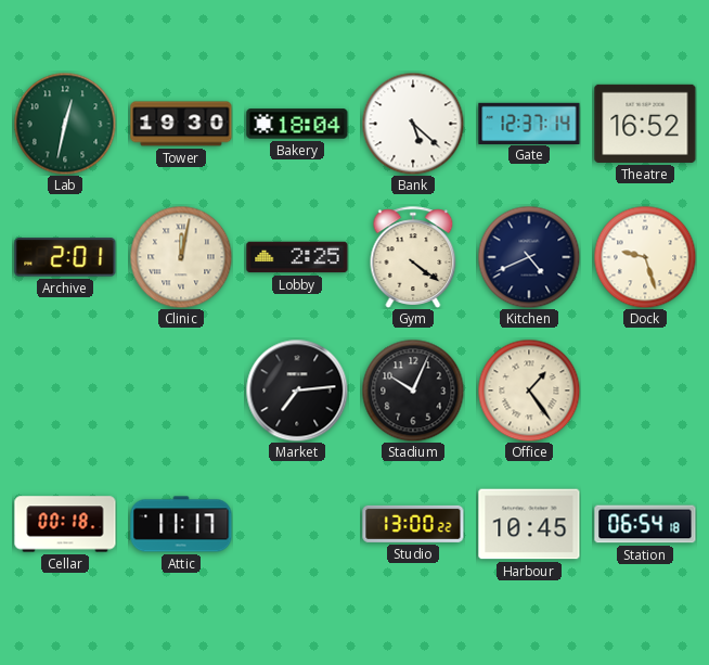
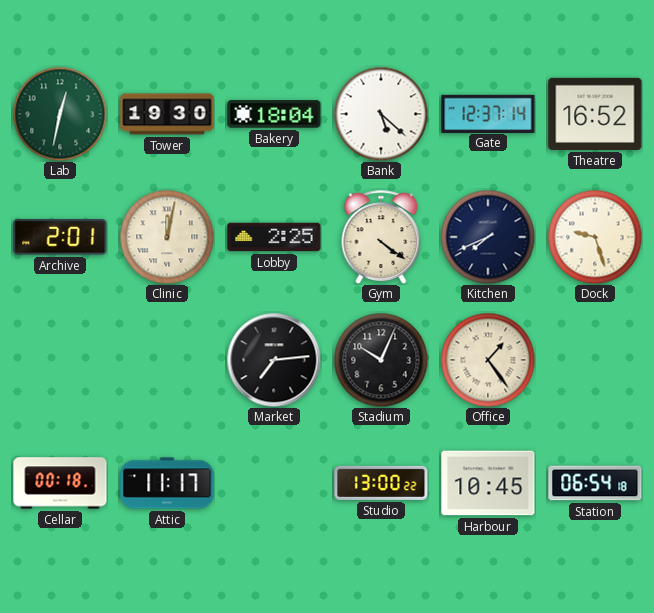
Kitchen: 4:41 -> 7:41
